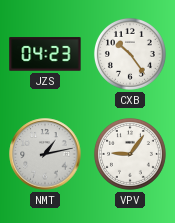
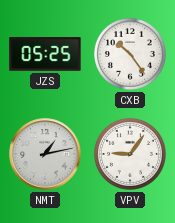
JZS: 04:23 -> 05:25
